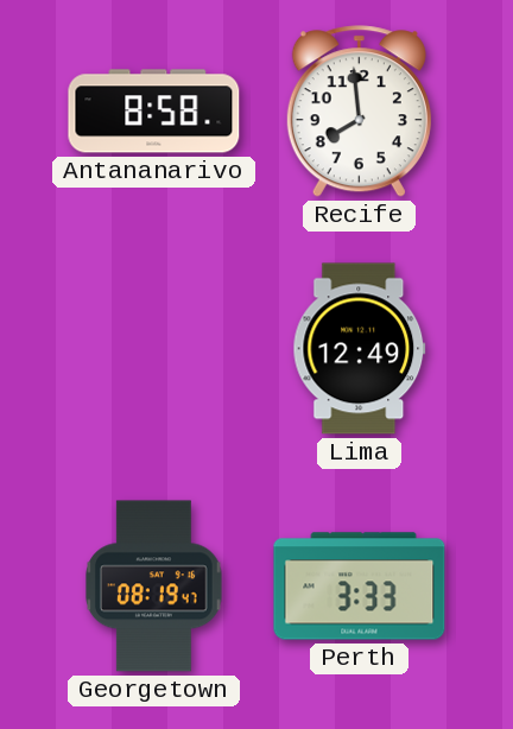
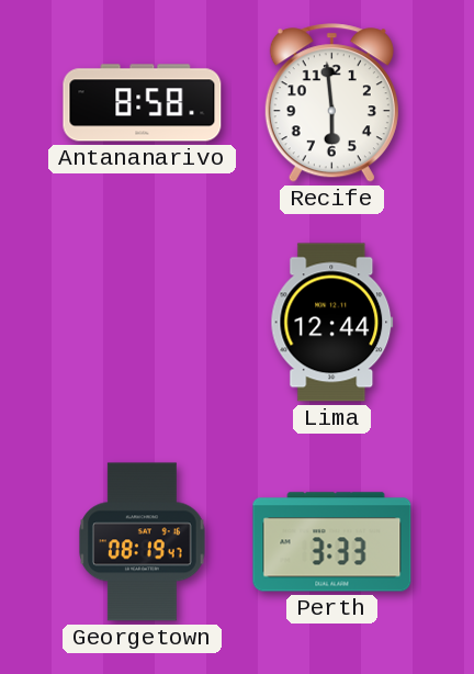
Recife: 7:59 -> 5:59
Lima: 12:49 -> 12:44
